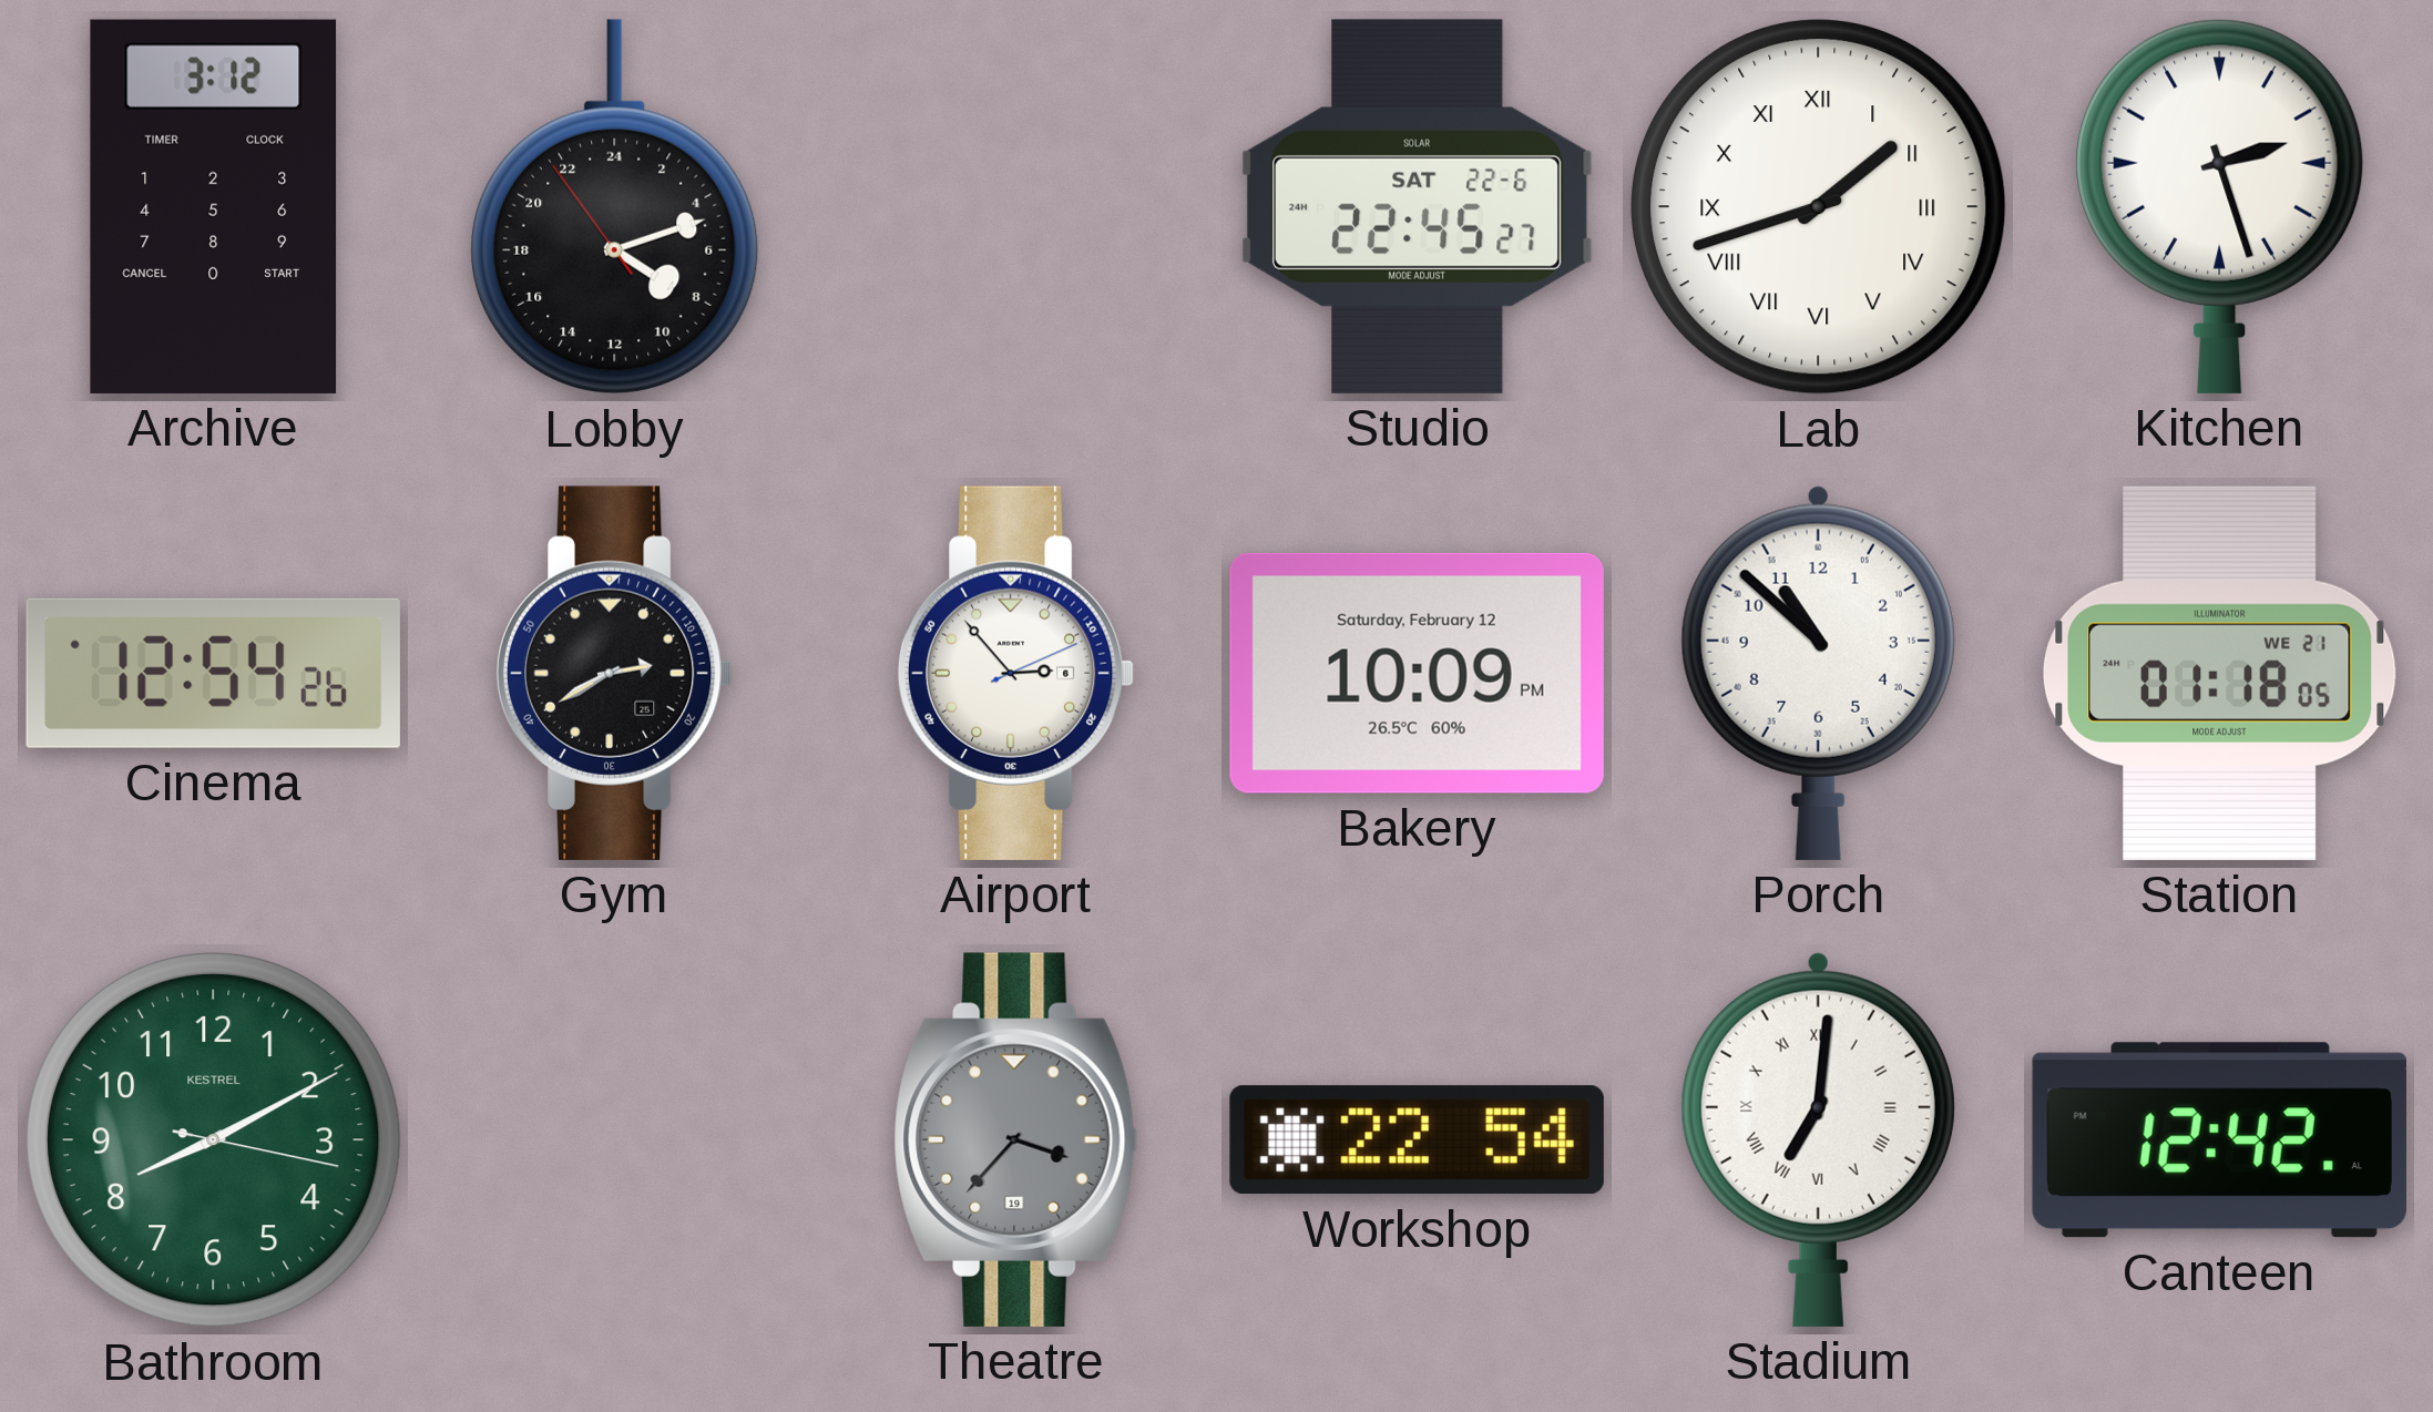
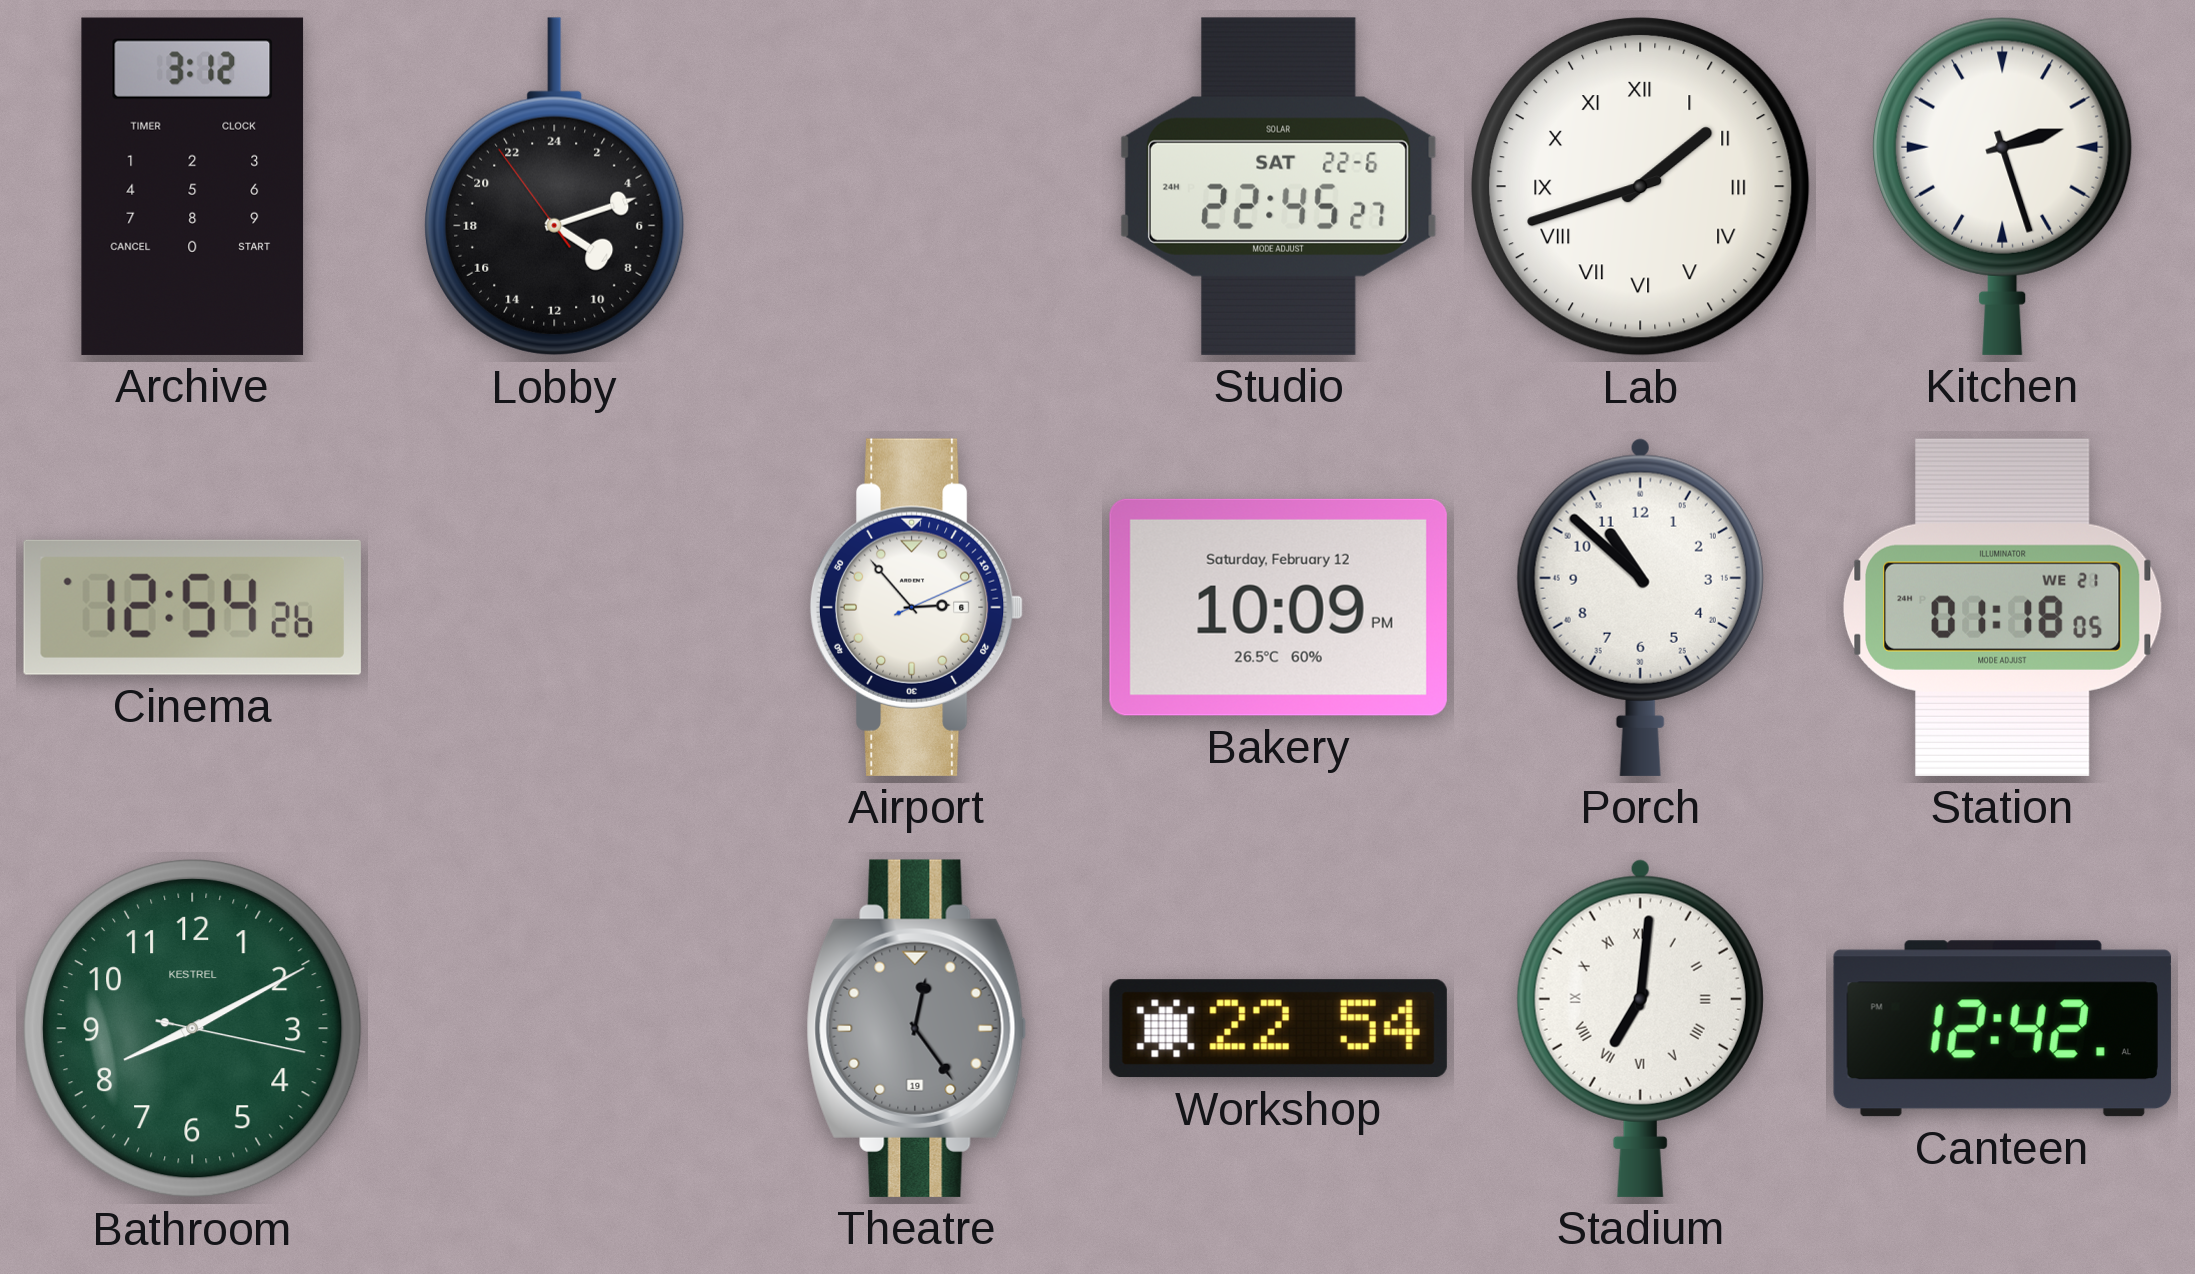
Gym: 2:40 -> none
Theatre: 3:37 -> 12:24
